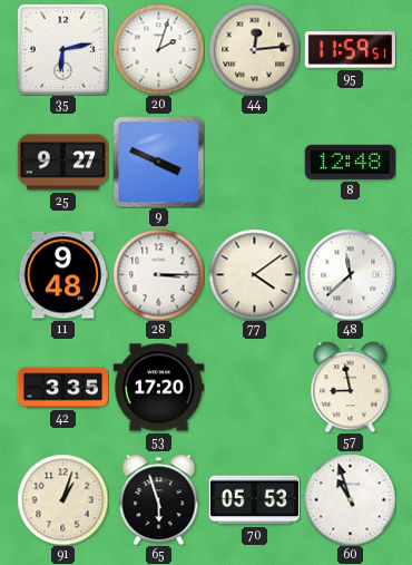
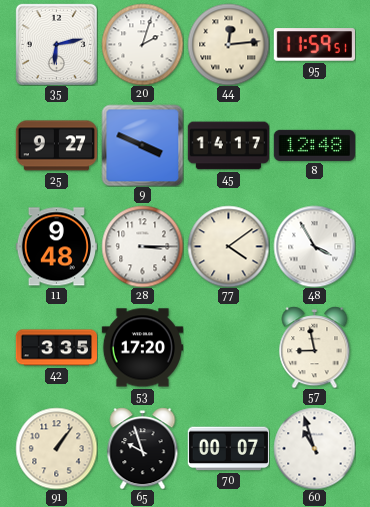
45: none -> 14:17
48: 11:38 -> 3:55
91: 1:03 -> 1:06
65: 5:57 -> 9:57
70: 05:53 -> 00:07
